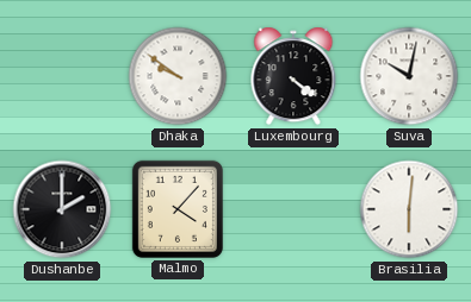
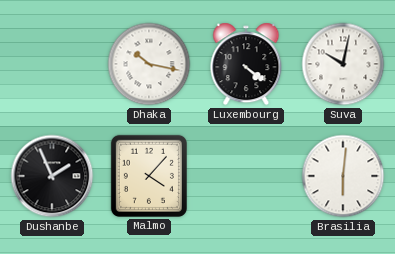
Dhaka: 9:51 -> 10:17
Dushanbe: 2:00 -> 1:56
